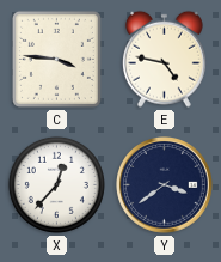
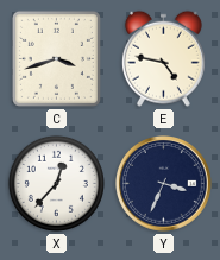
C: 3:46 -> 3:42
Y: 3:39 -> 3:34
